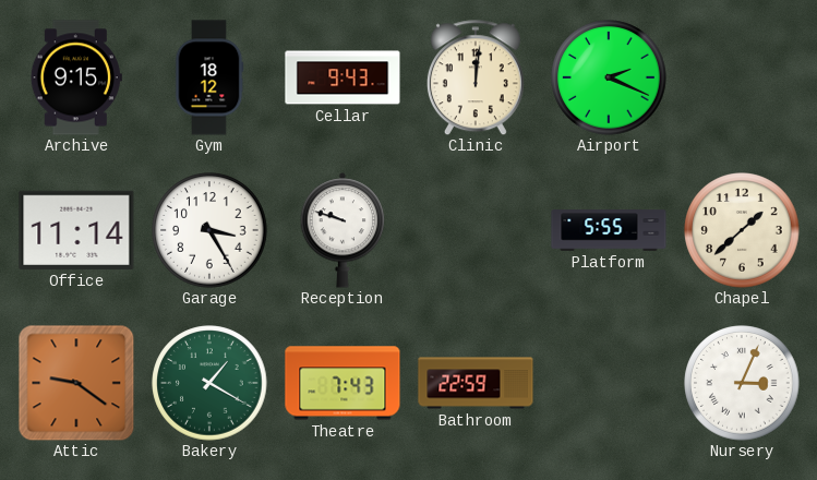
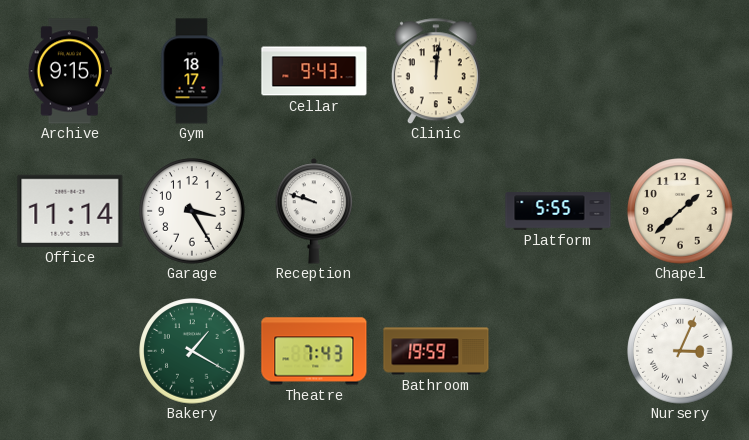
Gym: 18:12 -> 18:17
Airport: 2:19 -> none
Attic: 9:21 -> none
Bathroom: 22:59 -> 19:59
